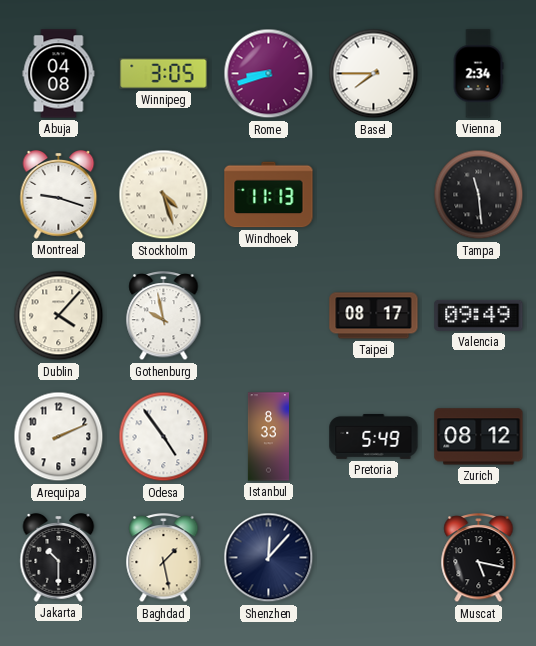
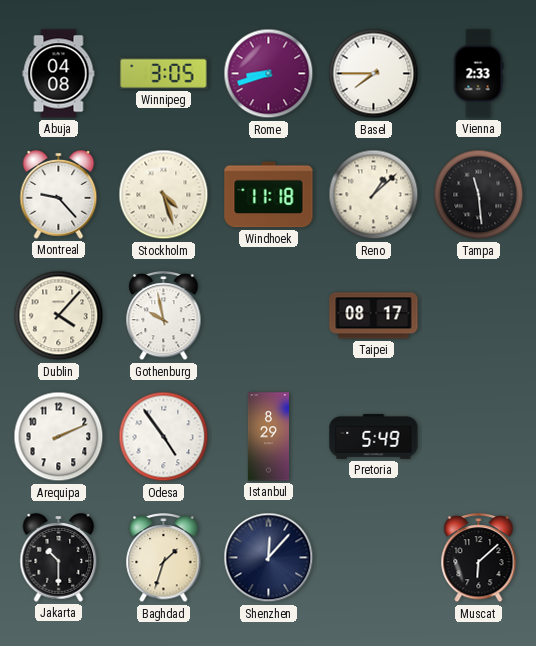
Vienna: 2:34 -> 2:33
Montreal: 9:18 -> 9:23
Windhoek: 11:13 -> 11:18
Reno: none -> 1:08
Valencia: 09:49 -> none
Istanbul: 8:33 -> 8:29
Zurich: 08:12 -> none
Baghdad: 1:28 -> 1:33
Muscat: 5:17 -> 6:08
